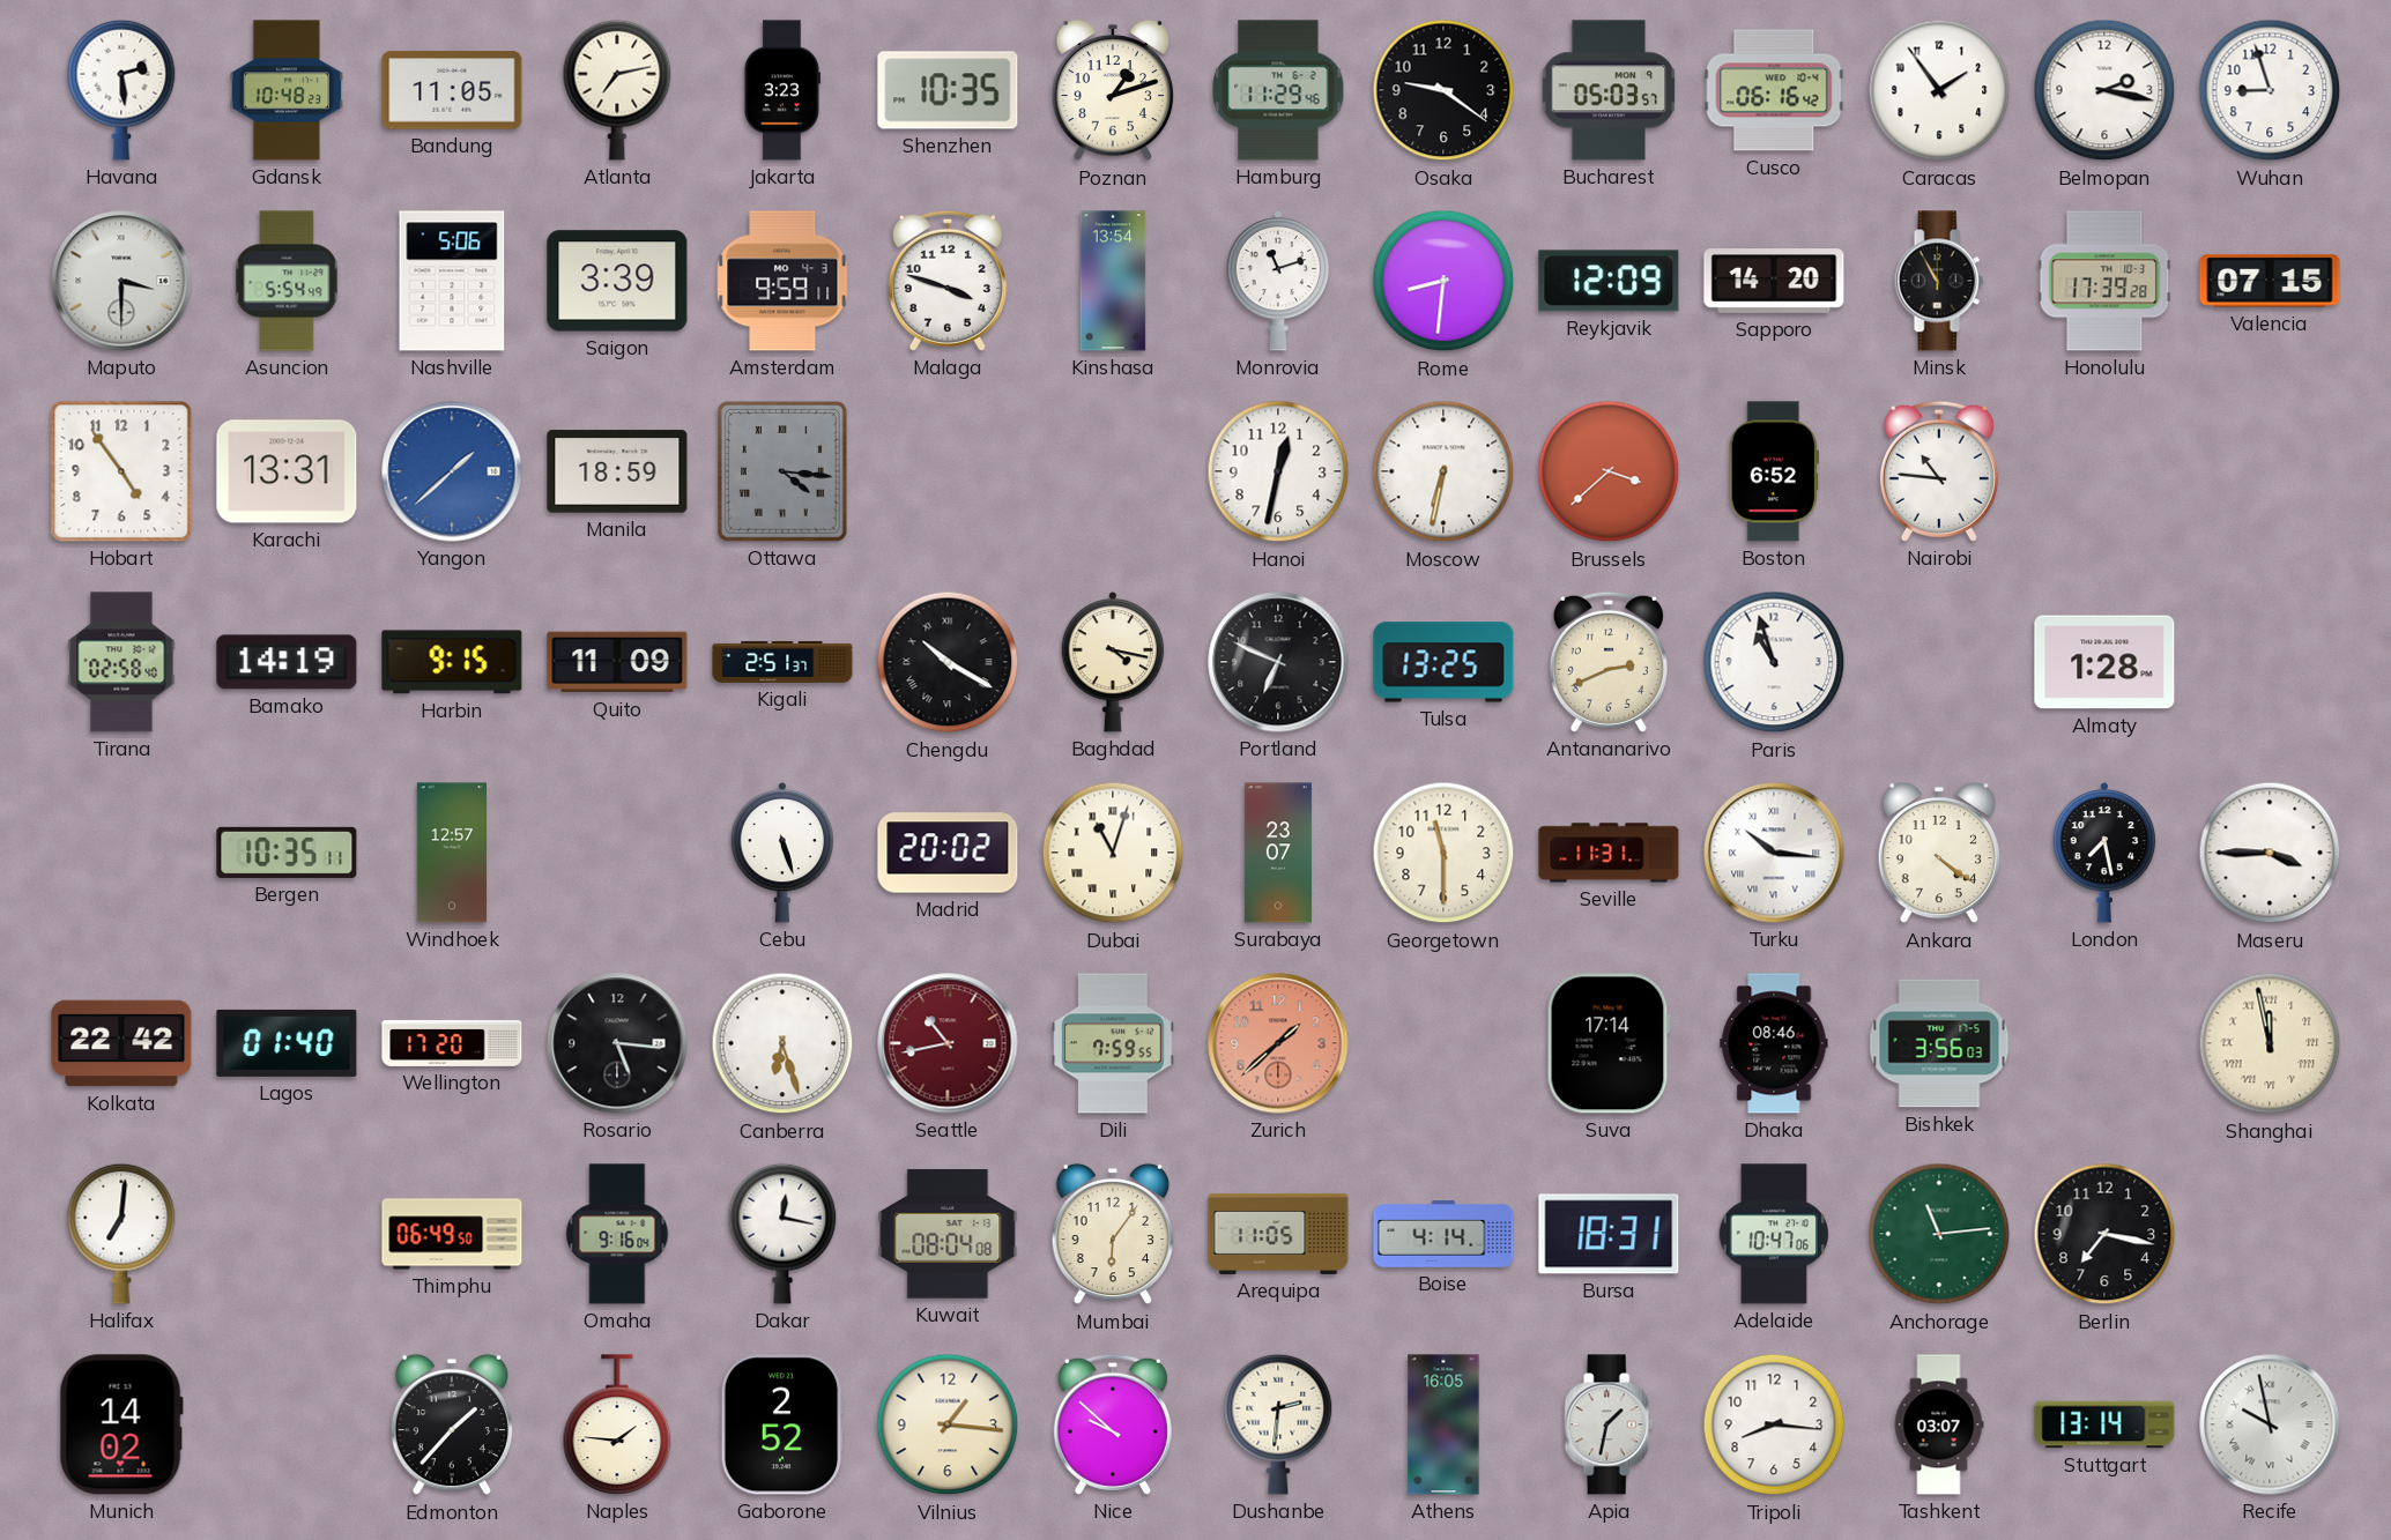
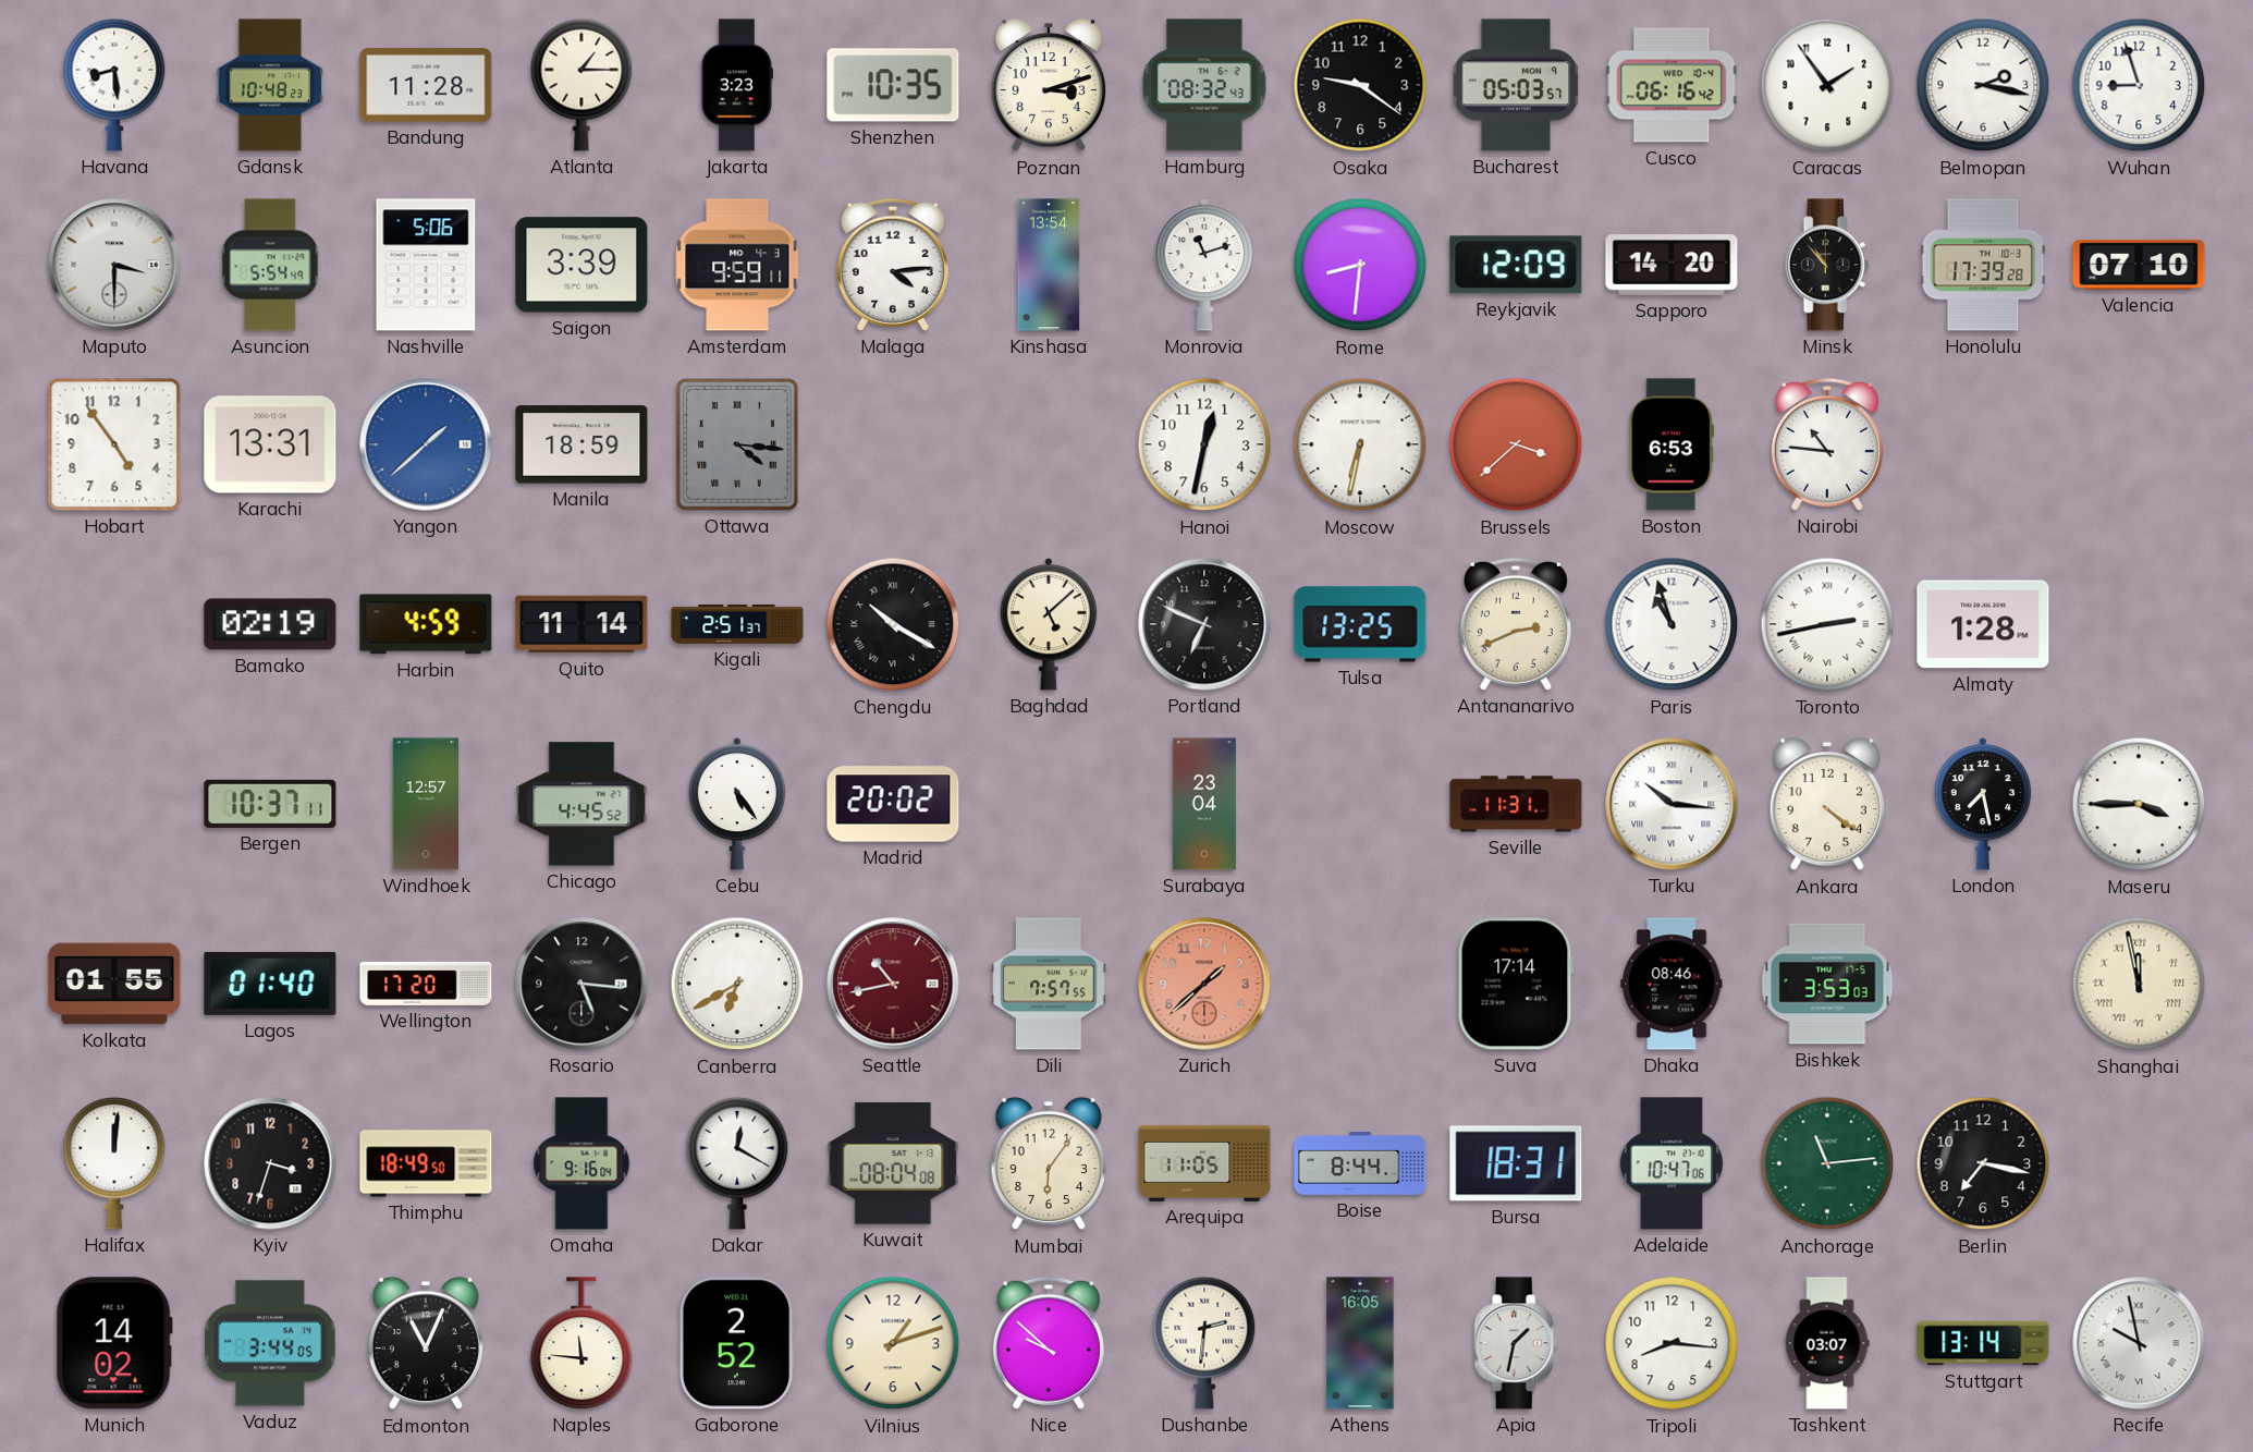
Havana: 2:29 -> 8:29
Bandung: 11:05 -> 11:28
Atlanta: 7:13 -> 1:15
Poznan: 1:12 -> 3:12
Hamburg: 11:29 -> 08:32
Malaga: 3:48 -> 4:14
Minsk: 10:55 -> 10:53
Valencia: 07:15 -> 07:10
Boston: 6:52 -> 6:53
Tirana: 02:58 -> none
Bamako: 14:19 -> 02:19
Harbin: 9:15 -> 4:59
Quito: 11:09 -> 11:14
Baghdad: 4:17 -> 5:08
Toronto: none -> 2:43
Bergen: 10:35 -> 10:37
Chicago: none -> 4:45
Cebu: 5:27 -> 5:24
Dubai: 11:03 -> none
Surabaya: 23:07 -> 23:04
Georgetown: 11:30 -> none
Kolkata: 22:42 -> 01:55
Canberra: 6:27 -> 6:40
Dili: 7:59 -> 7:57
Bishkek: 3:56 -> 3:53
Halifax: 7:01 -> 12:01
Kyiv: none -> 3:33
Thimphu: 06:49 -> 18:49
Dakar: 12:17 -> 12:20
Boise: 4:14 -> 8:44
Vaduz: none -> 3:44
Edmonton: 1:37 -> 11:04
Naples: 1:46 -> 11:46
Vilnius: 1:16 -> 1:12
